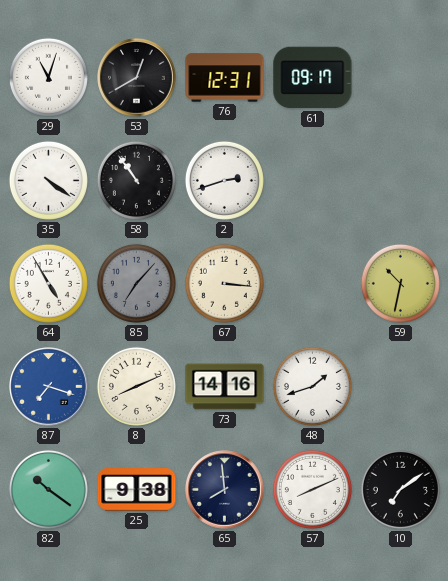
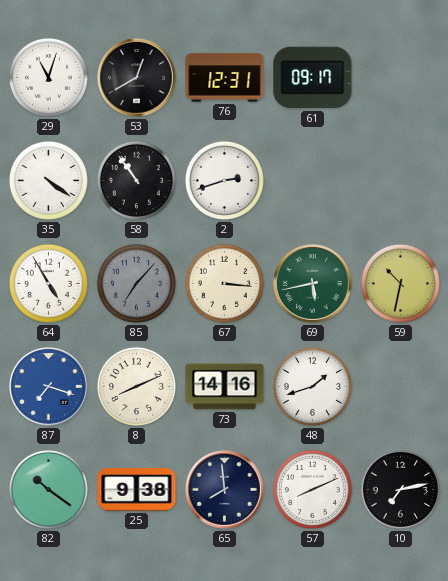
69: none -> 5:43
10: 7:09 -> 7:13
